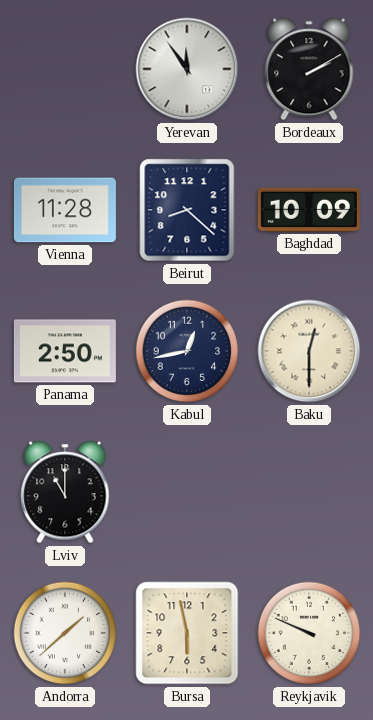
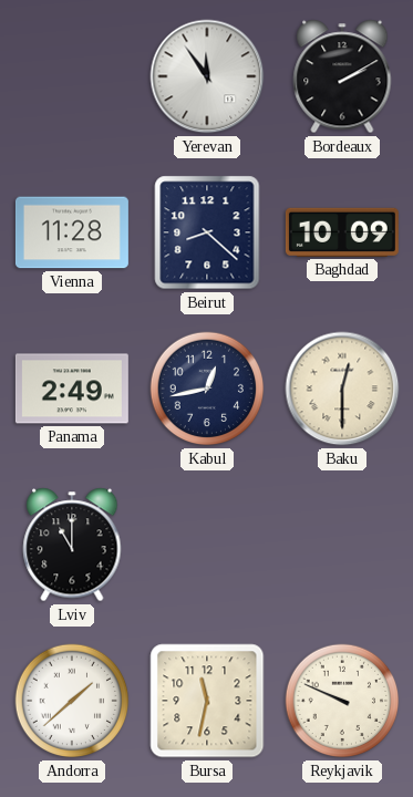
Panama: 2:50 -> 2:49
Bursa: 5:58 -> 11:32
